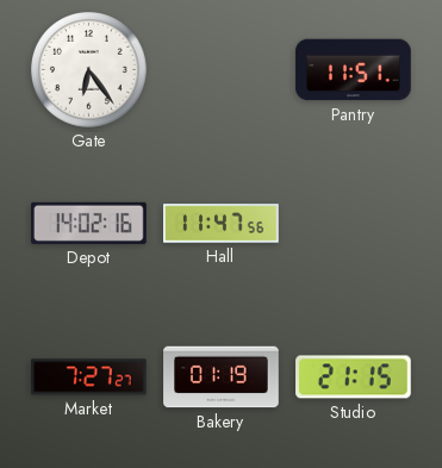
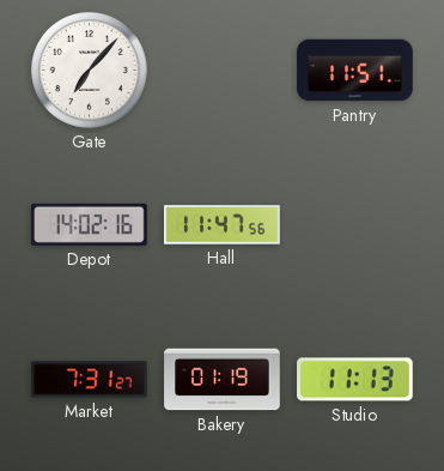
Gate: 6:24 -> 7:07
Market: 7:27 -> 7:31
Studio: 21:15 -> 11:13
